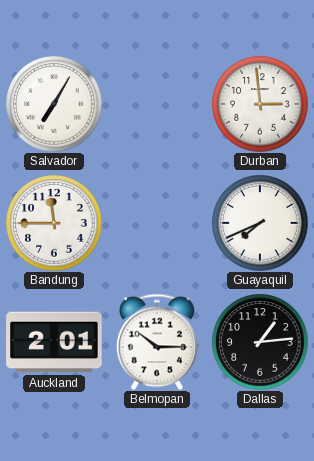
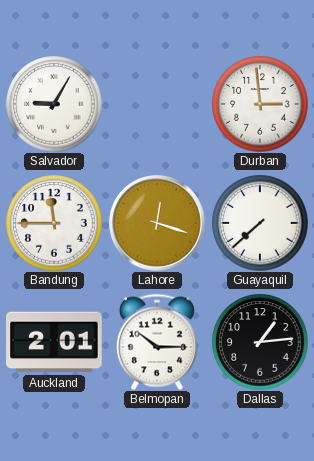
Salvador: 7:05 -> 9:05
Lahore: none -> 12:18
Guayaquil: 7:41 -> 7:38
